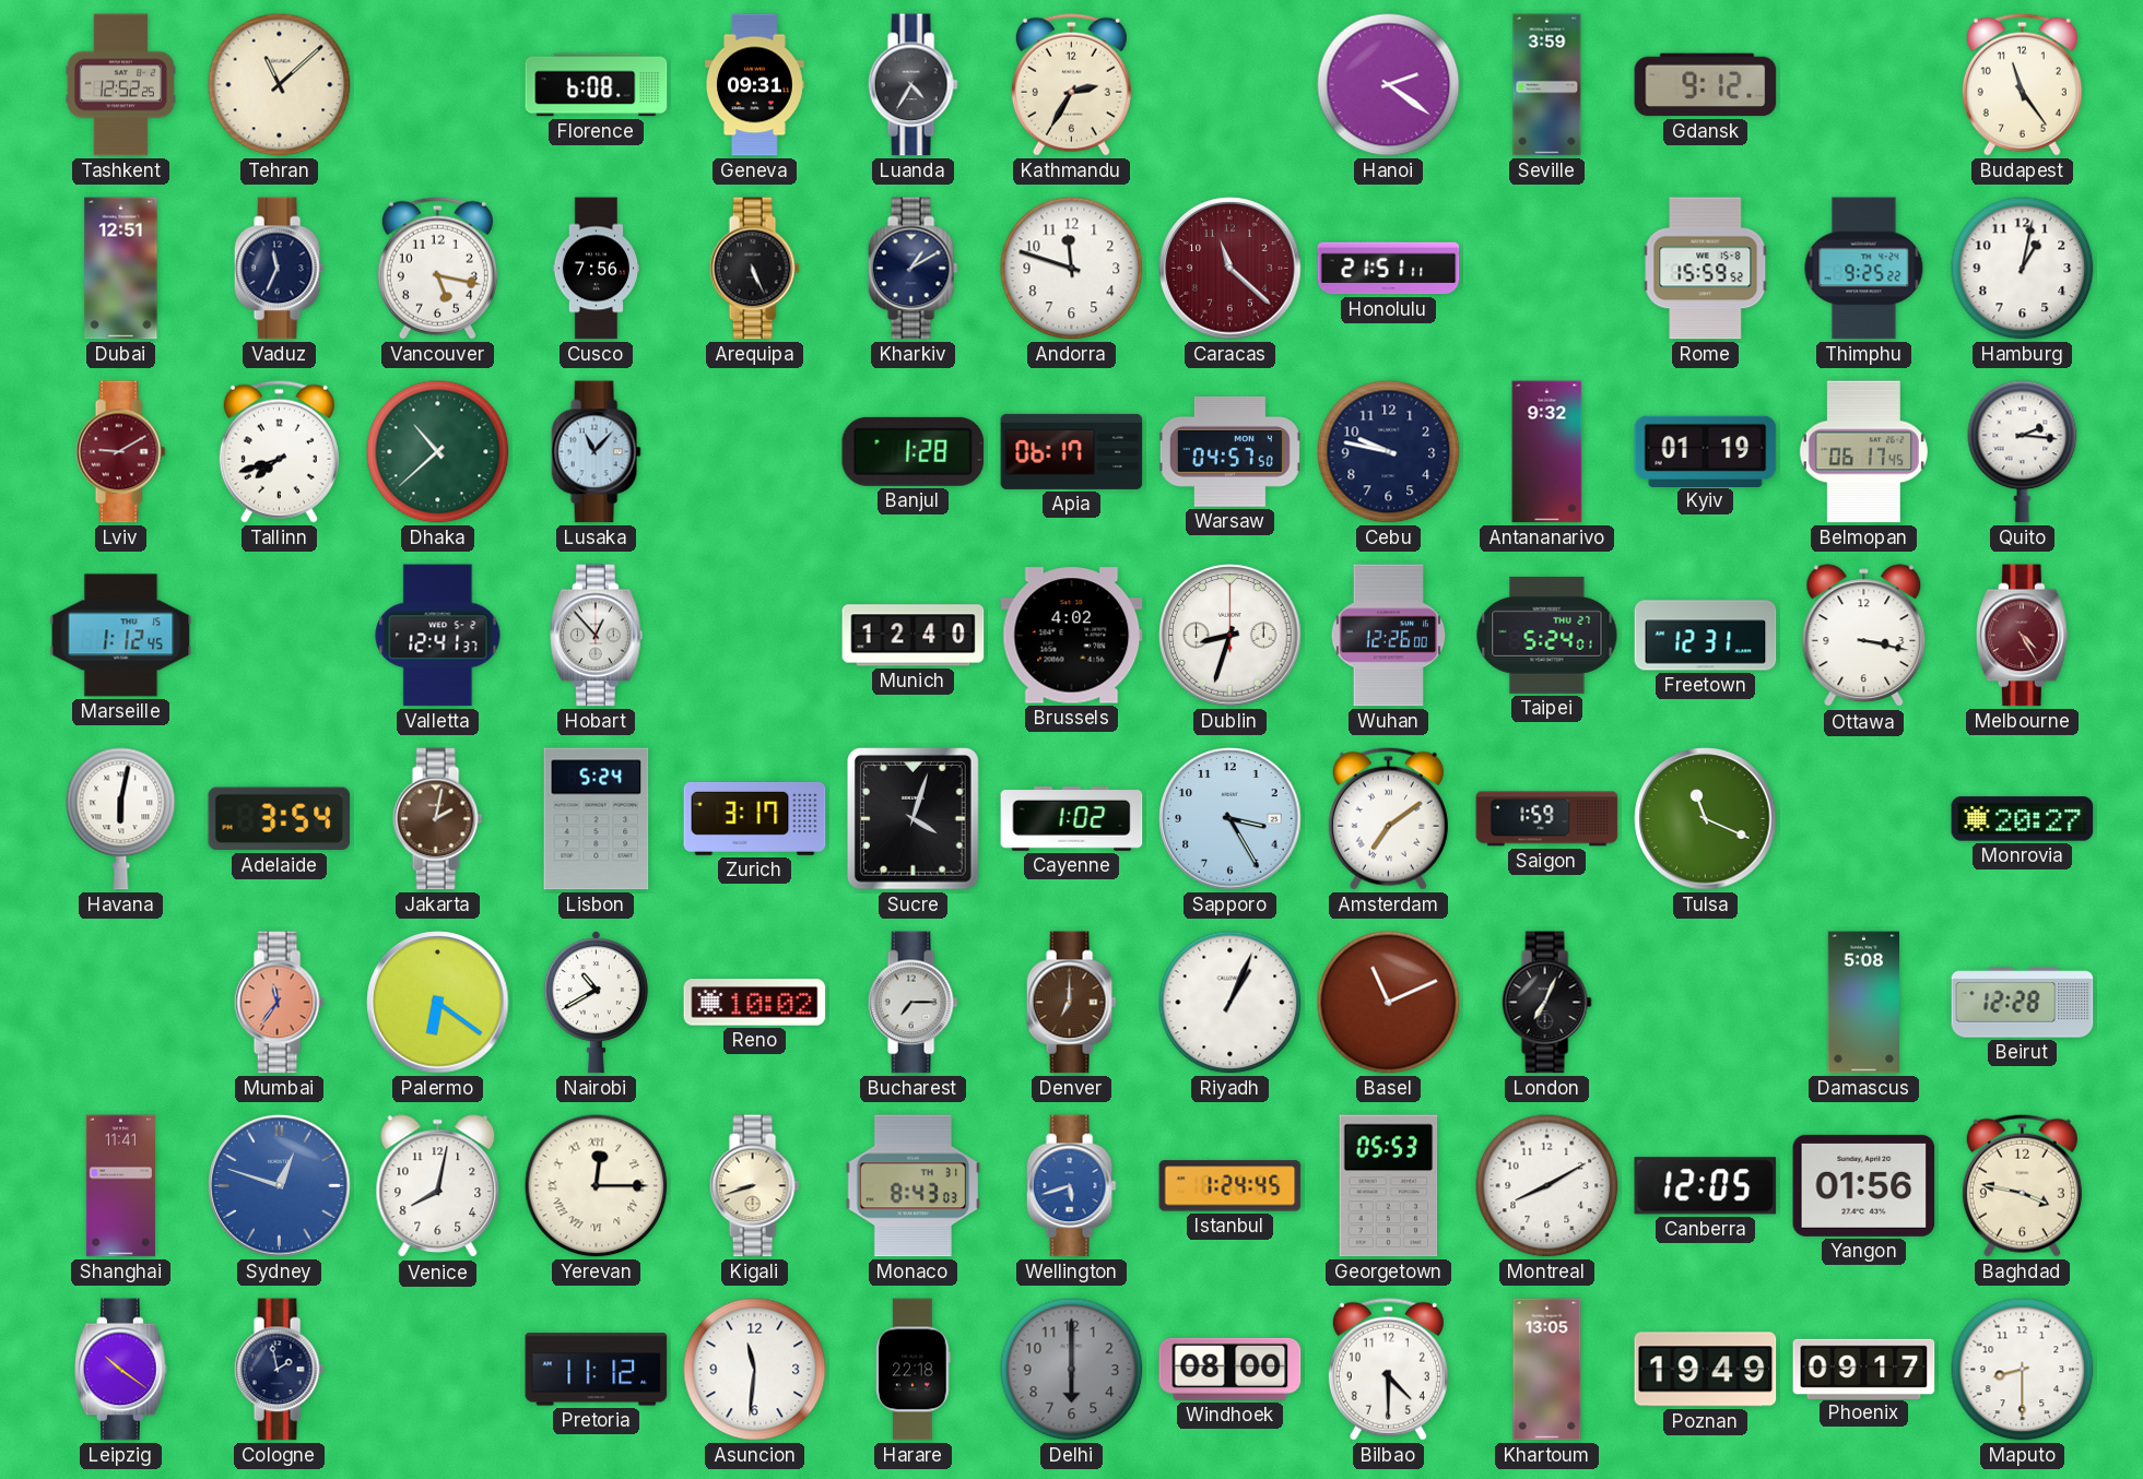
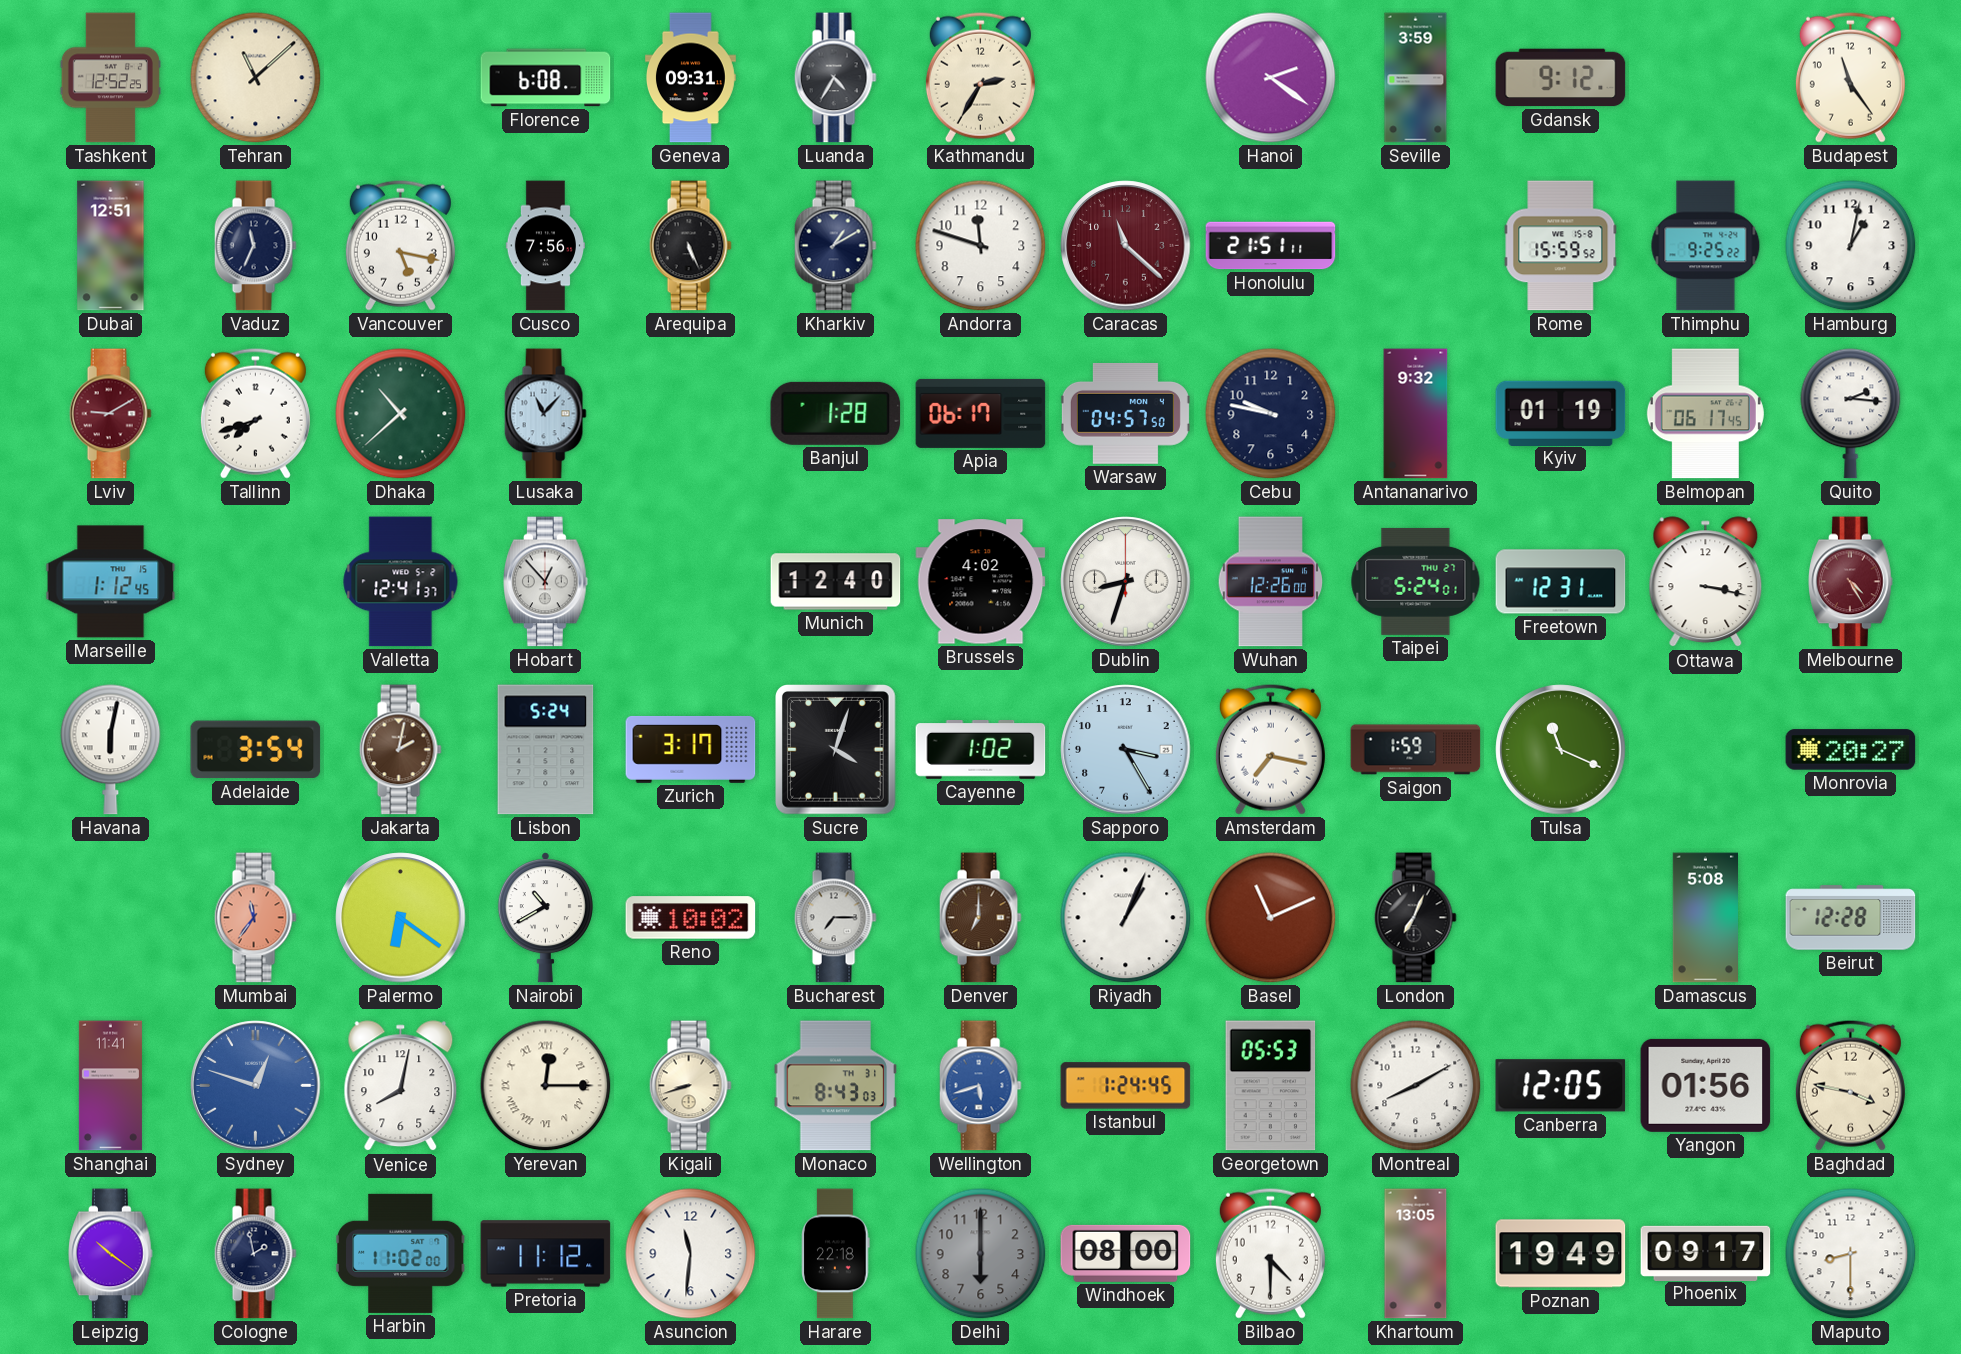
Amsterdam: 7:09 -> 7:17
Harbin: none -> 11:02
